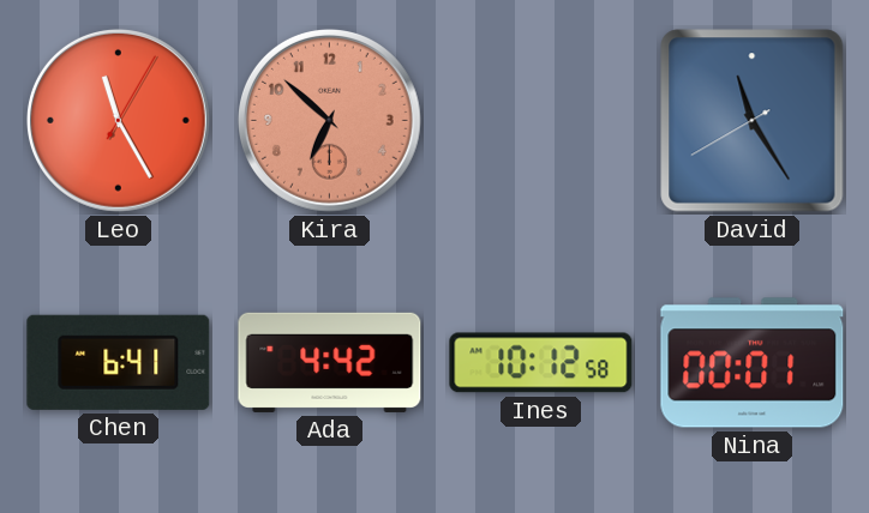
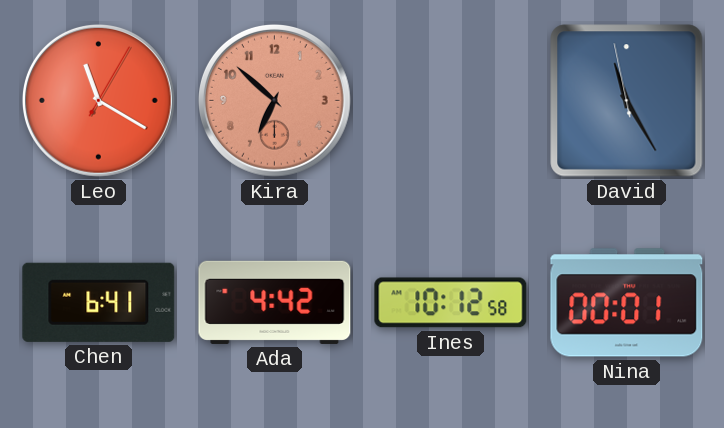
Leo: 11:25 -> 11:20
David: 11:24:40 -> 11:24:58
